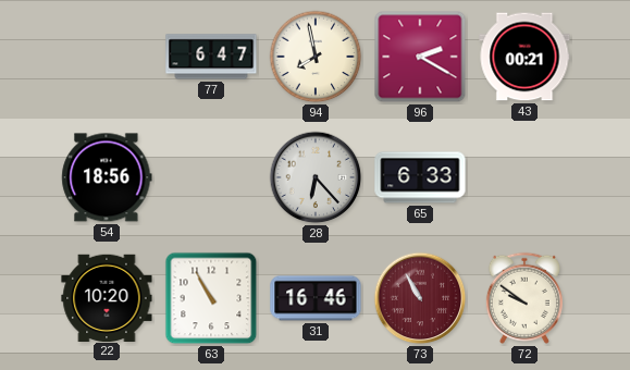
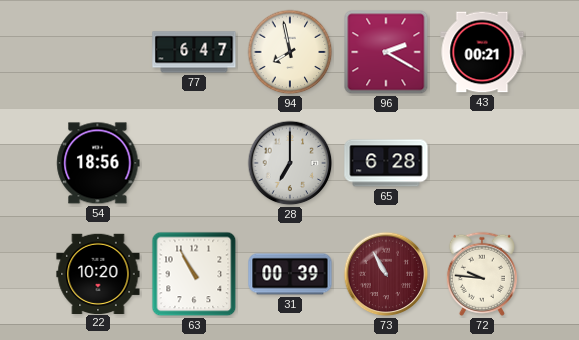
28: 6:23 -> 7:00
65: 6:33 -> 6:28
31: 16:46 -> 00:39
72: 9:51 -> 9:46
